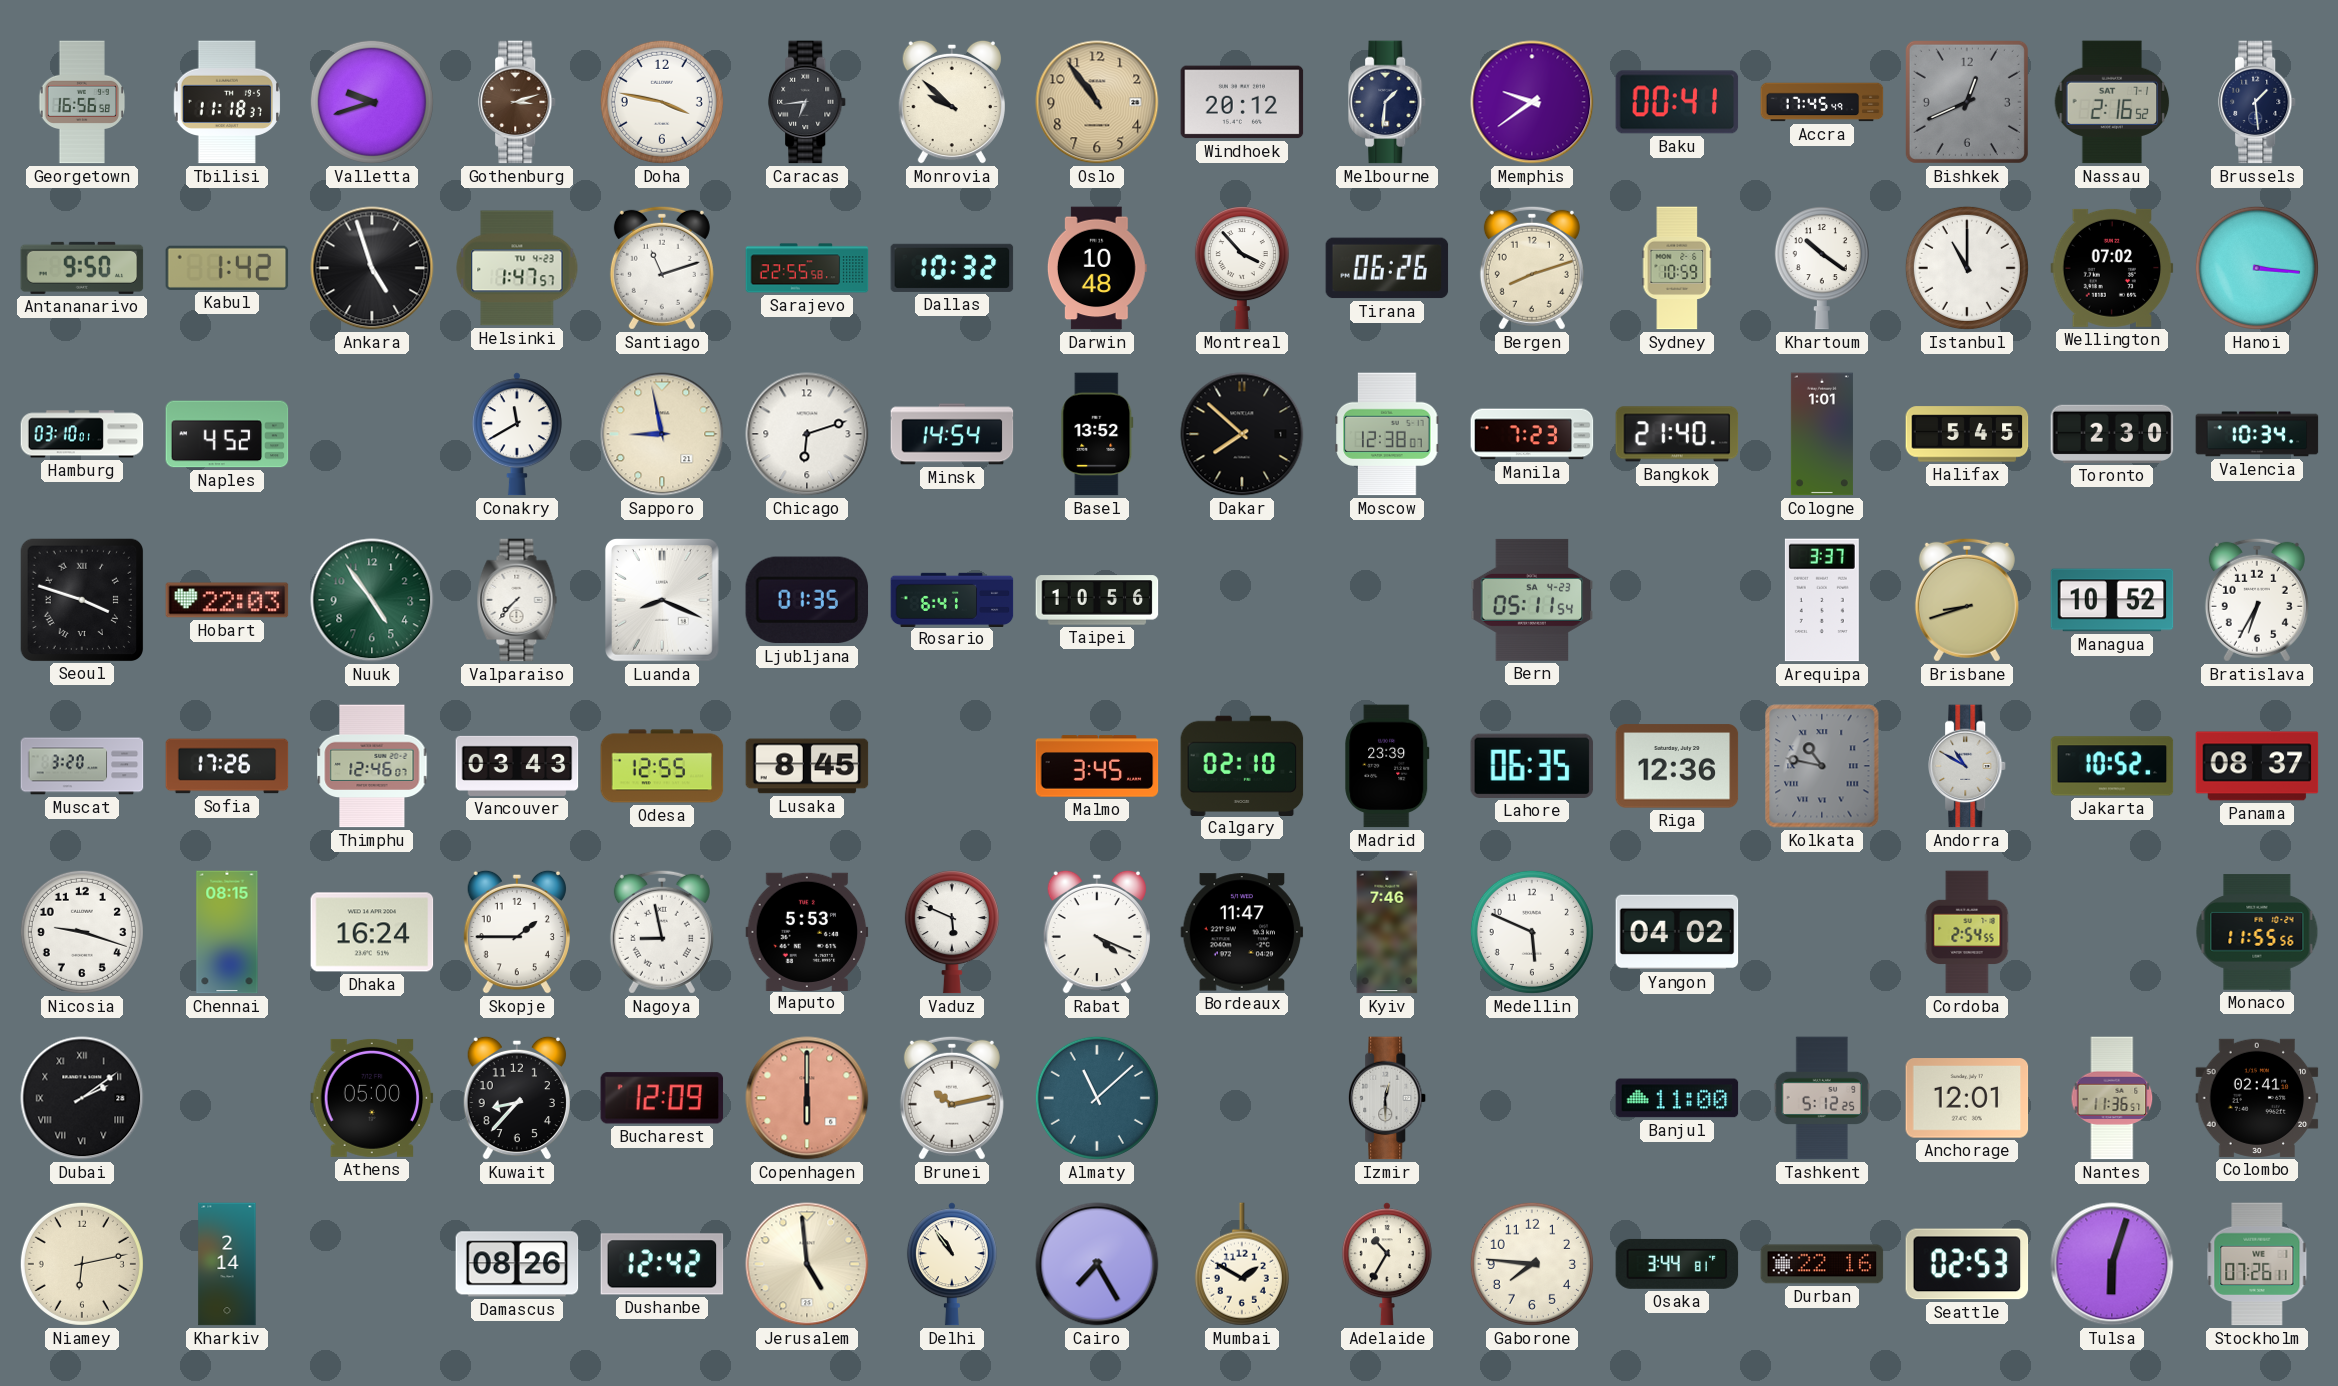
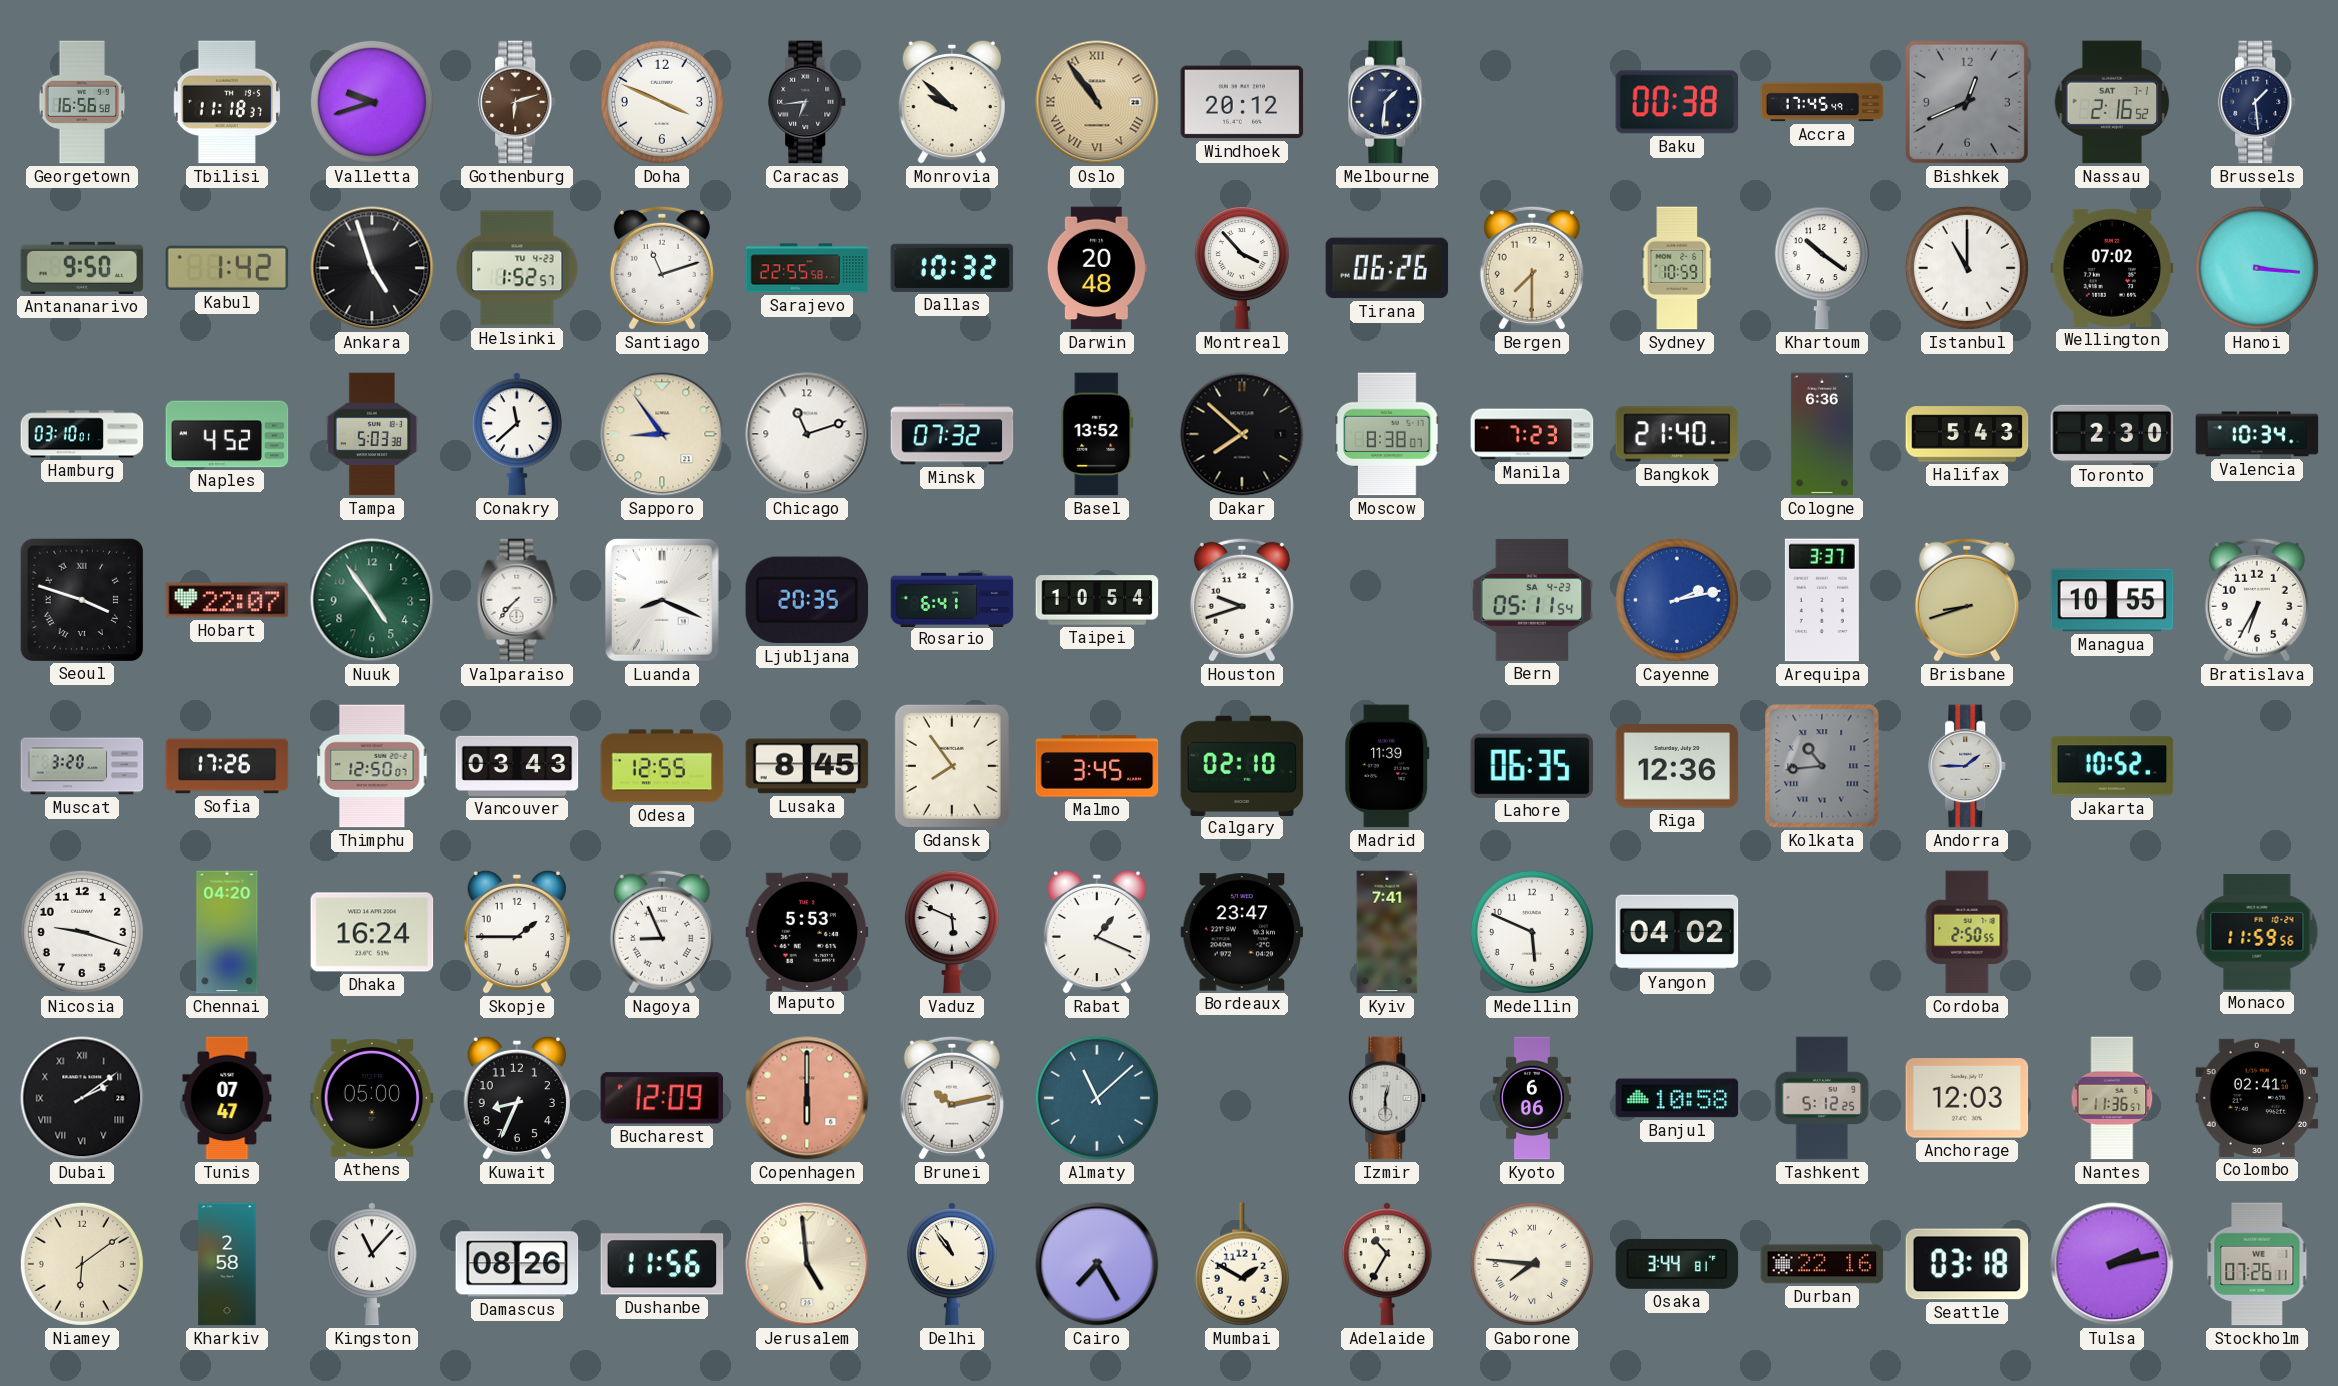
Gothenburg: 3:12 -> 6:12
Doha: 3:47 -> 3:49
Oslo numerals: Arabic -> Roman
Memphis: 9:39 -> none
Baku: 00:41 -> 00:38
Helsinki: 1:47 -> 1:52
Darwin: 10:48 -> 20:48
Bergen: 8:12 -> 7:30
Tampa: none -> 5:03
Conakry: 11:40 -> 11:38
Sapporo: 8:58 -> 8:54
Chicago: 6:12 -> 11:12
Minsk: 14:54 -> 07:32
Moscow: 12:38 -> 8:38
Cologne: 1:01 -> 6:36
Halifax: 5:45 -> 5:43
Hobart: 22:03 -> 22:07
Ljubljana: 01:35 -> 20:35
Taipei: 10:56 -> 10:54
Houston: none -> 9:42
Cayenne: none -> 2:13
Managua: 10:52 -> 10:55
Thimphu: 12:46 -> 12:50
Gdansk: none -> 7:54
Madrid: 23:39 -> 11:39
Kolkata: 10:47 -> 10:44
Andorra: 10:50 -> 1:45
Panama: 08:37 -> none
Chennai: 08:15 -> 04:20
Nagoya: 8:58 -> 8:56
Rabat: 4:19 -> 1:19
Bordeaux: 11:47 -> 23:47
Kyiv: 7:46 -> 7:41
Cordoba: 2:54 -> 2:50
Monaco: 11:55 -> 11:59
Tunis: none -> 07:47
Kuwait: 8:37 -> 8:34
Kyoto: none -> 6:06
Banjul: 11:00 -> 10:58
Anchorage: 12:01 -> 12:03
Niamey: 6:13 -> 6:09
Kharkiv: 2:14 -> 2:58
Kingston: none -> 11:07
Dushanbe: 12:42 -> 11:56
Gaborone numerals: Arabic -> Roman
Seattle: 02:53 -> 03:18
Tulsa: 6:03 -> 2:13
